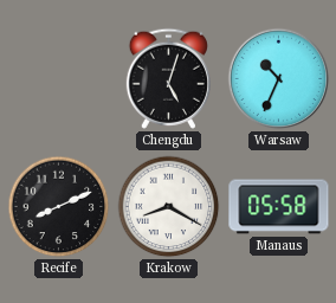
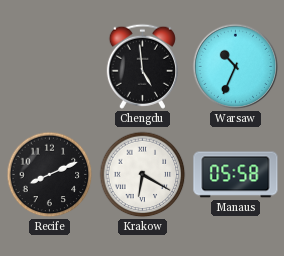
Chengdu: 5:03 -> 4:59
Krakow: 8:20 -> 6:20
